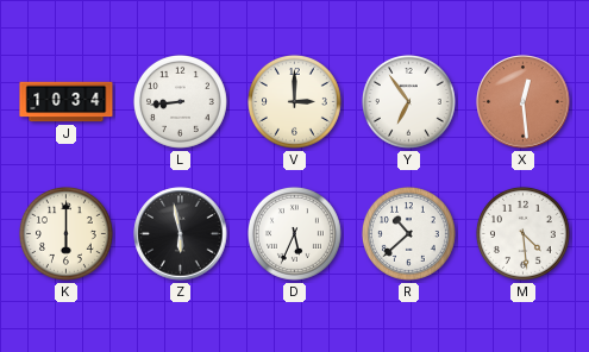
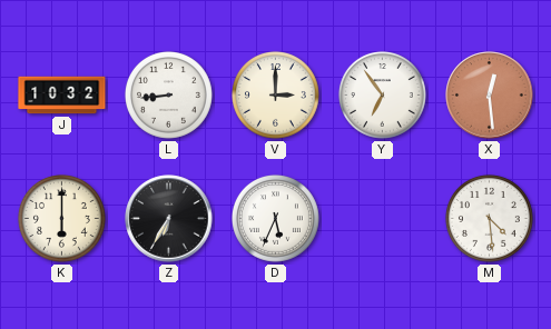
J: 10:34 -> 10:32
Z: 5:58 -> 6:35
R: 10:38 -> none
